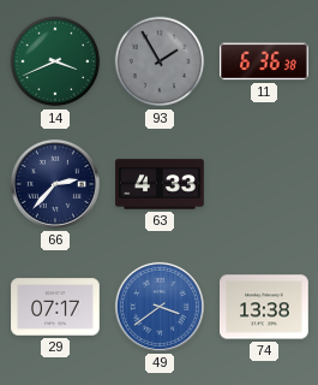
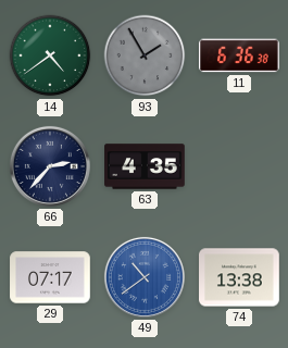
14: 3:41 -> 4:39
63: 4:33 -> 4:35
49: 3:39 -> 10:39
